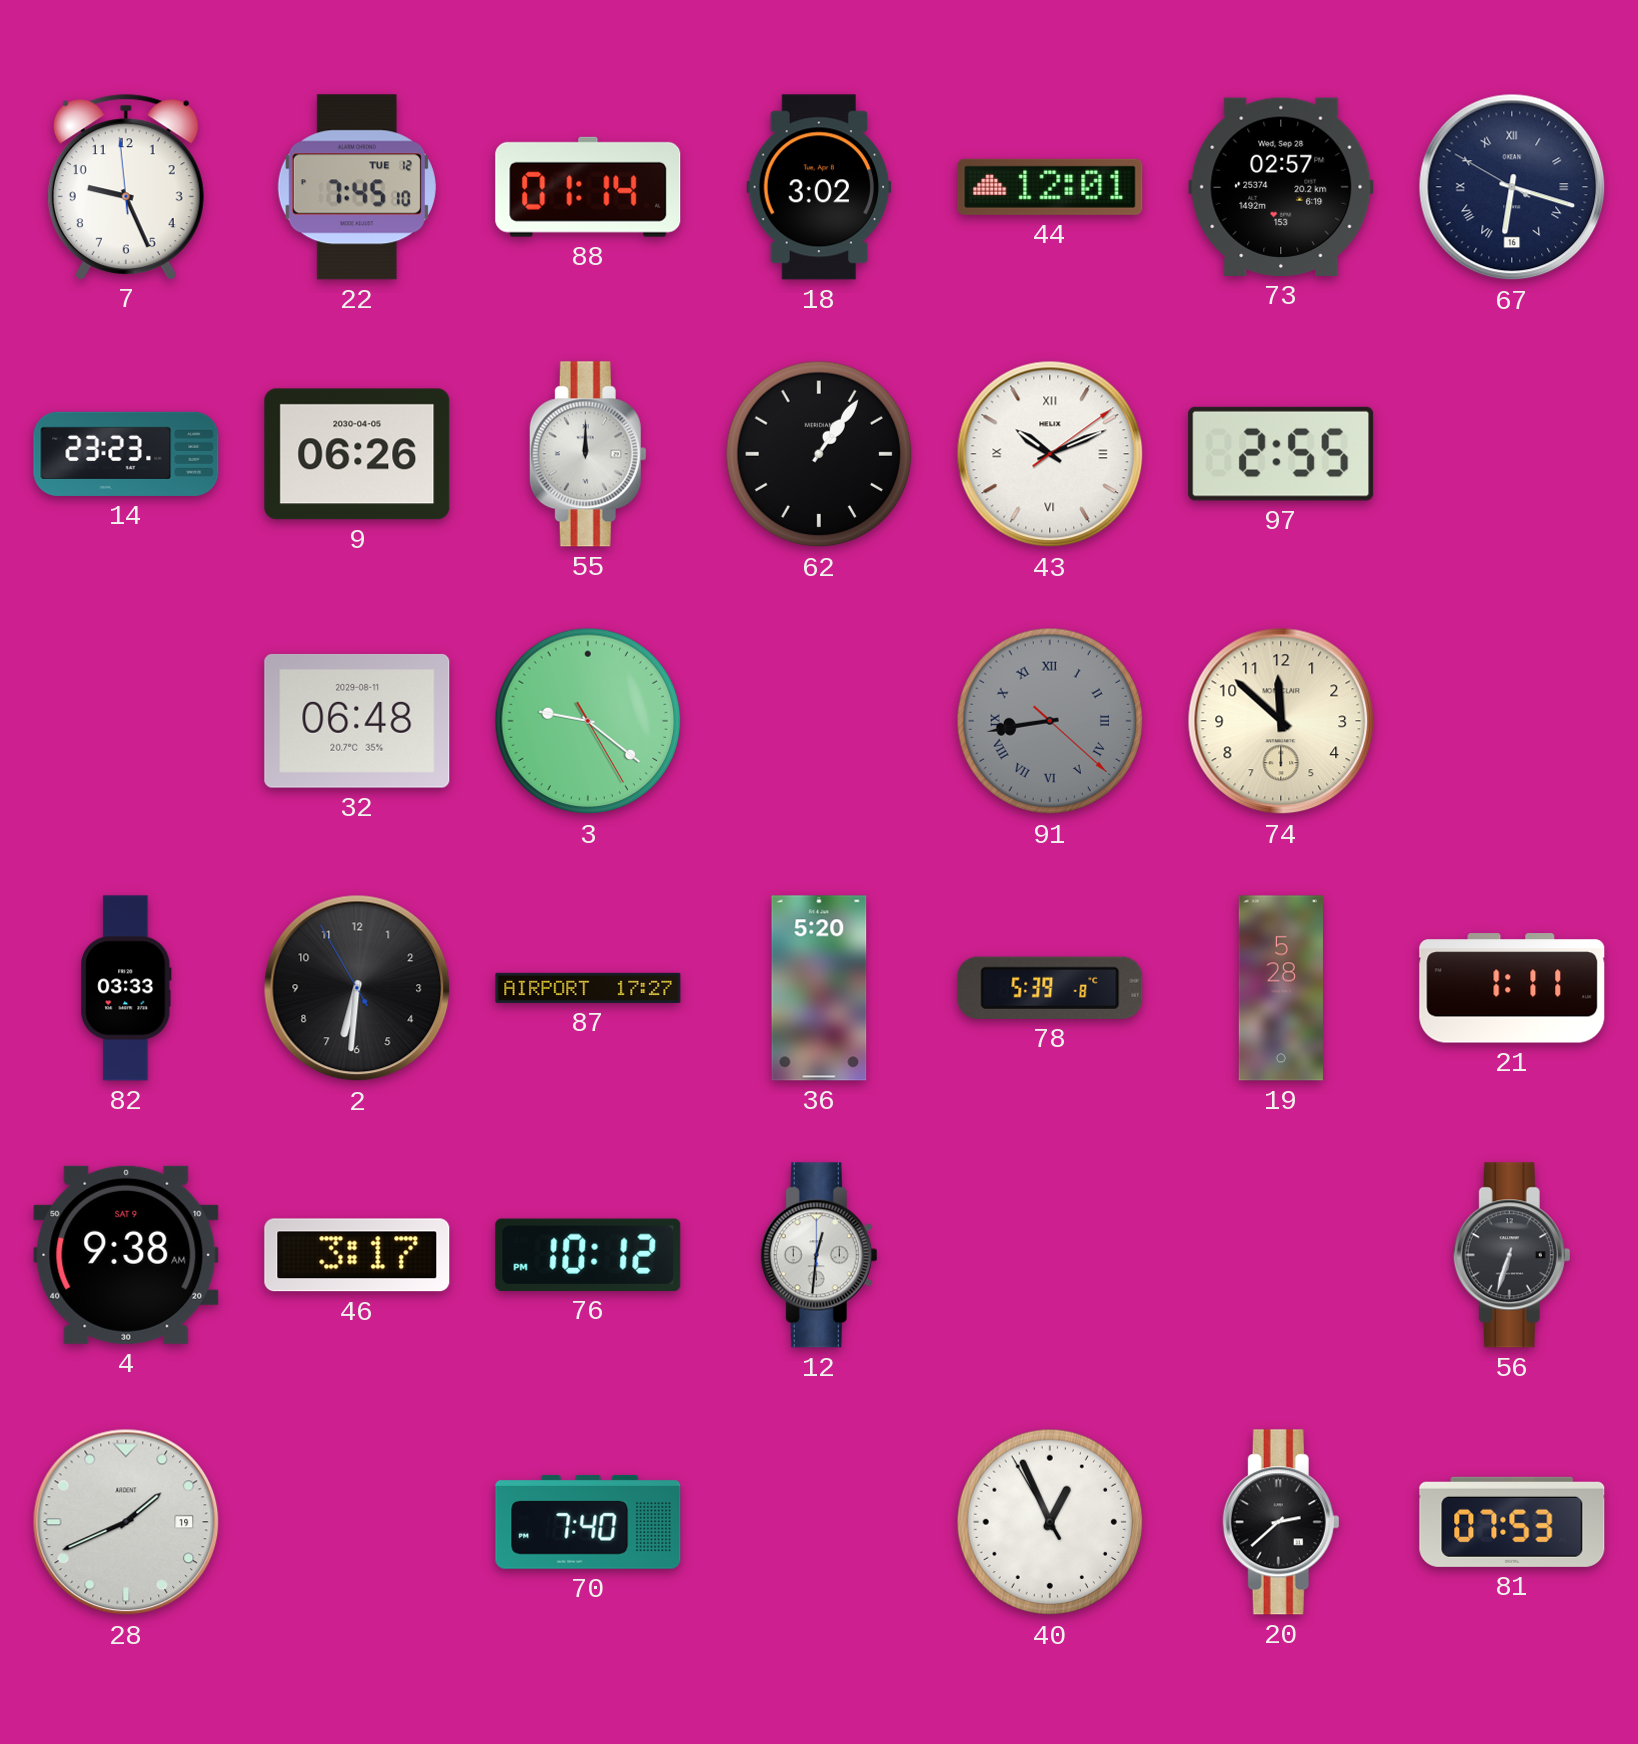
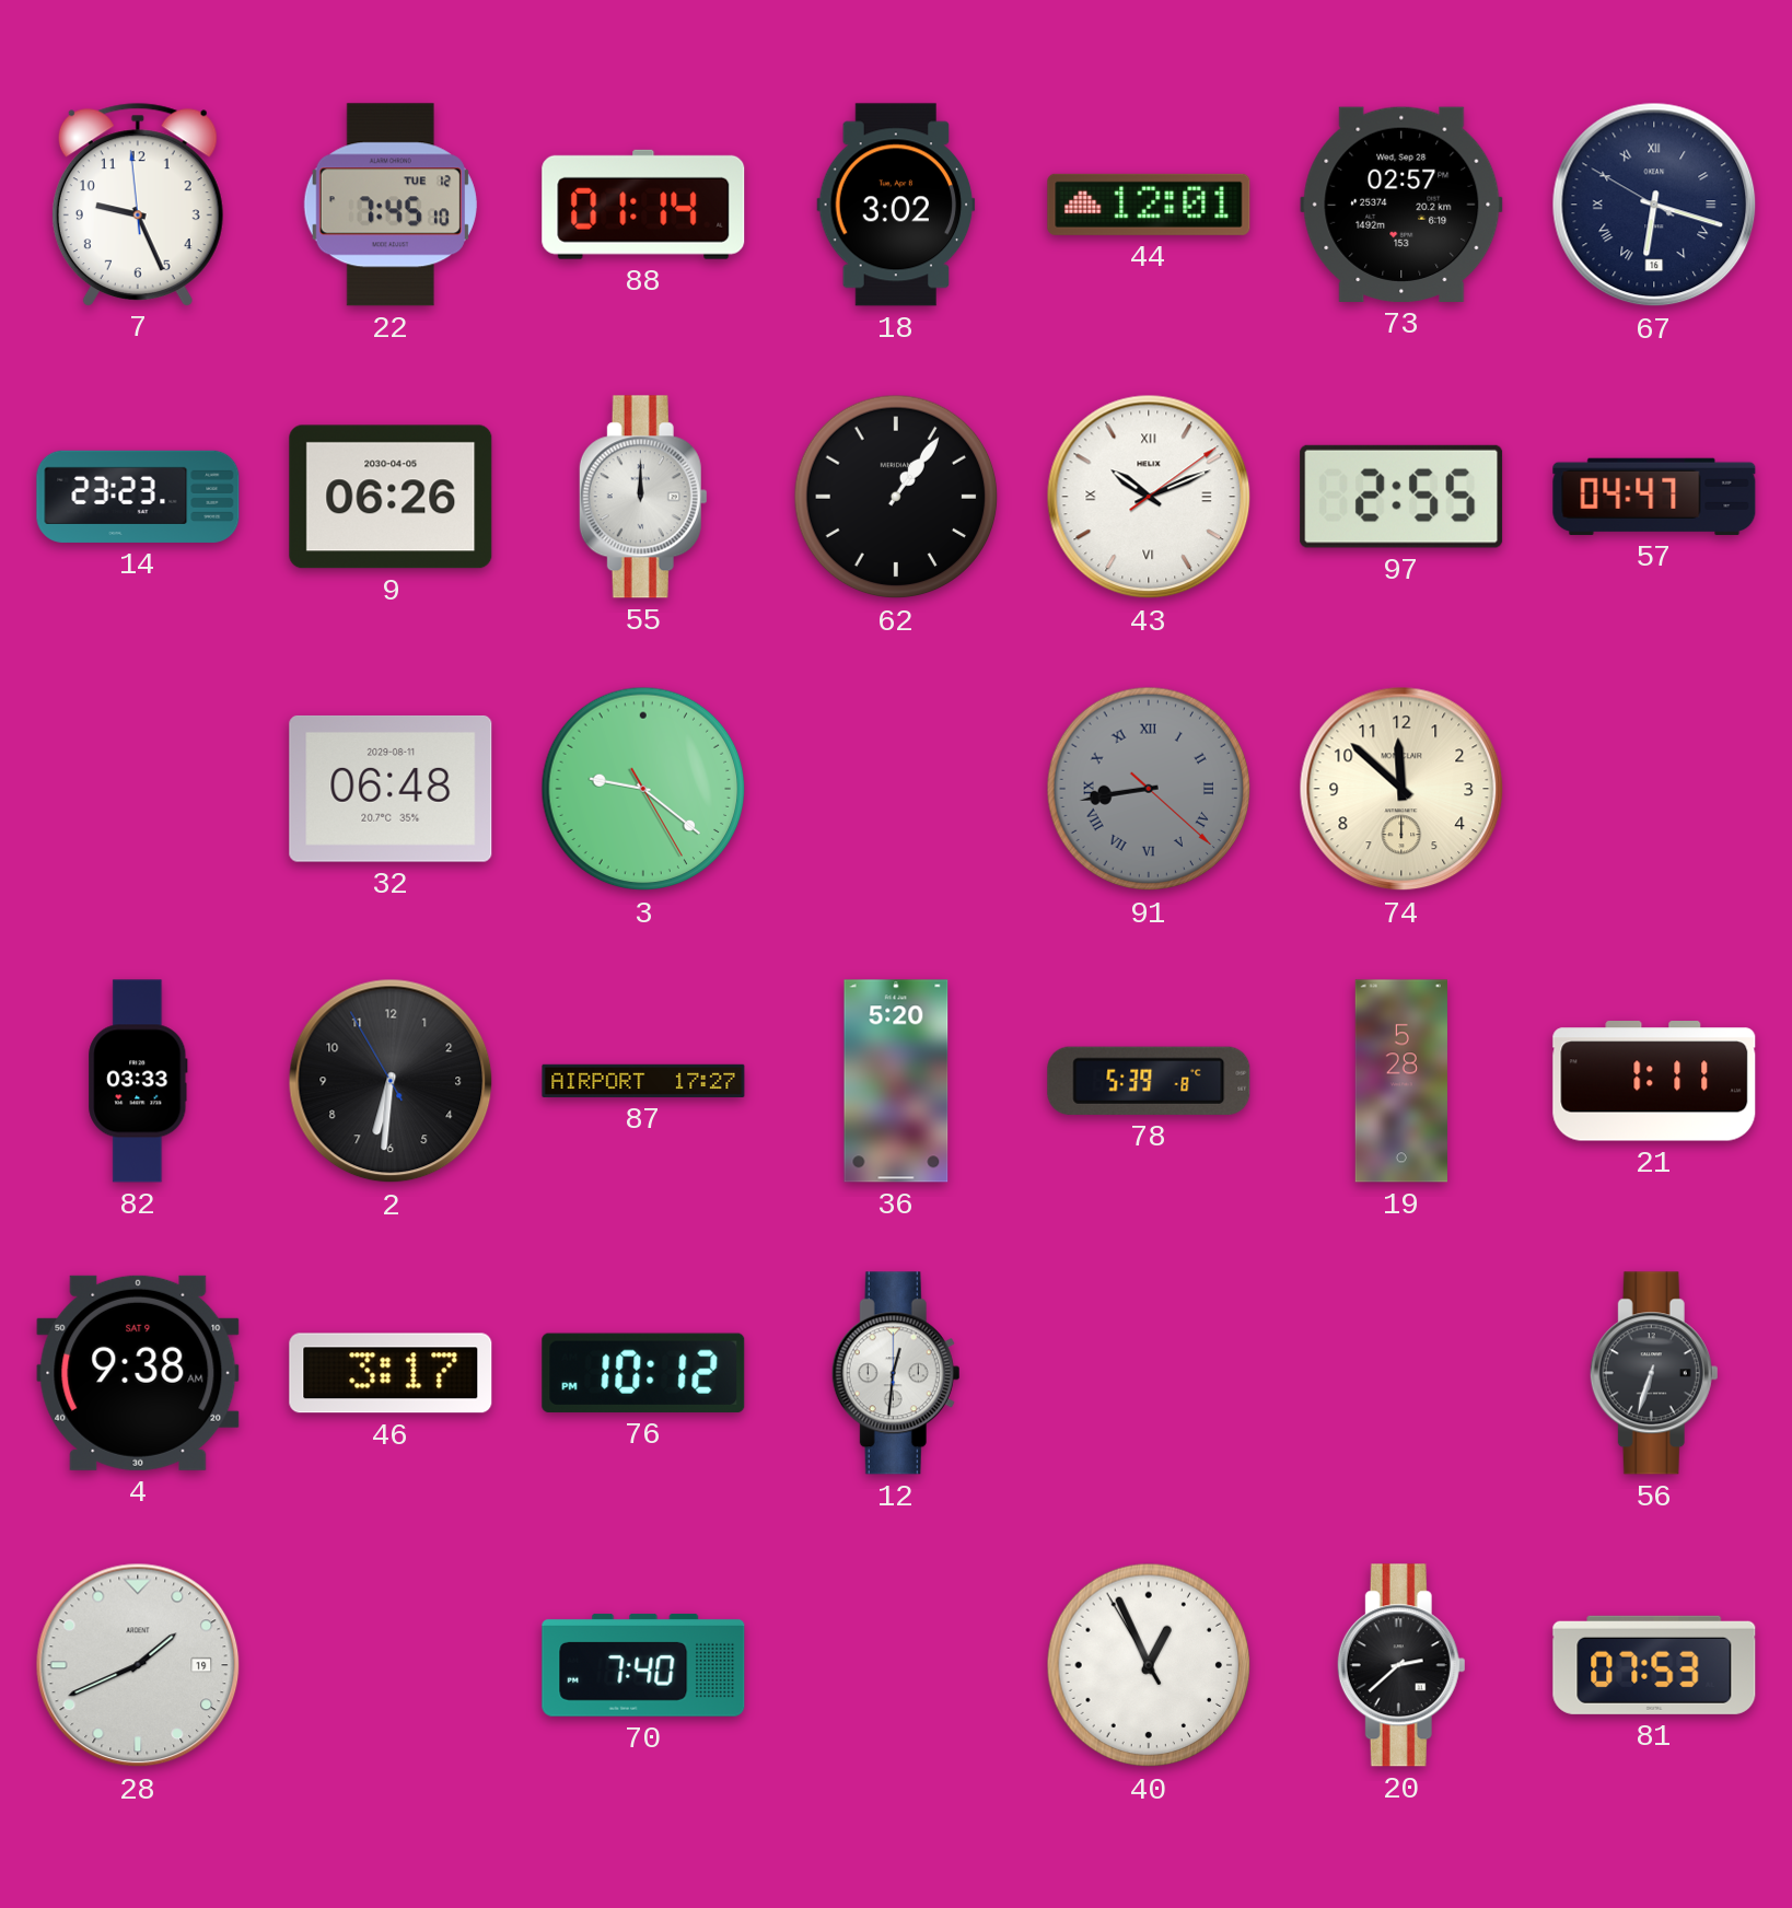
57: none -> 04:47
